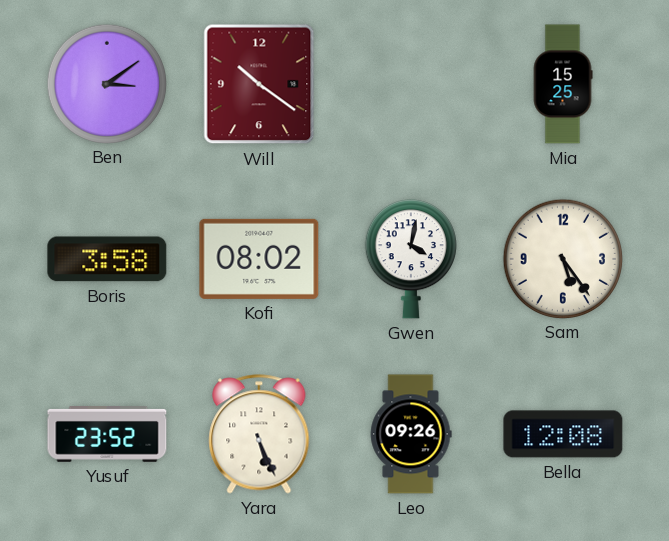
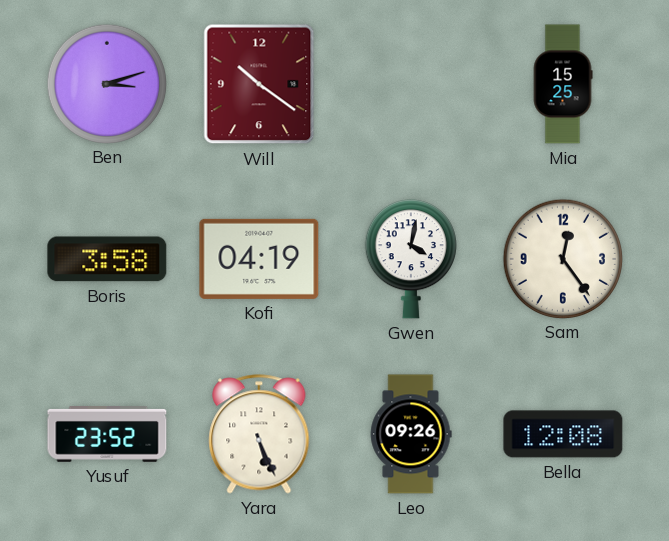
Ben: 3:09 -> 3:12
Kofi: 08:02 -> 04:19
Sam: 5:24 -> 12:24
